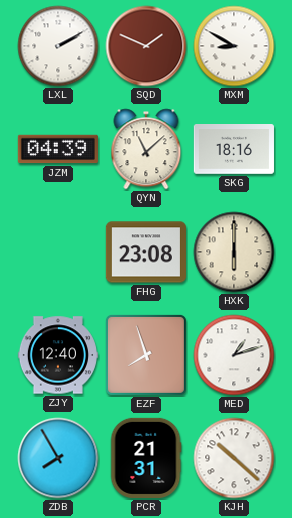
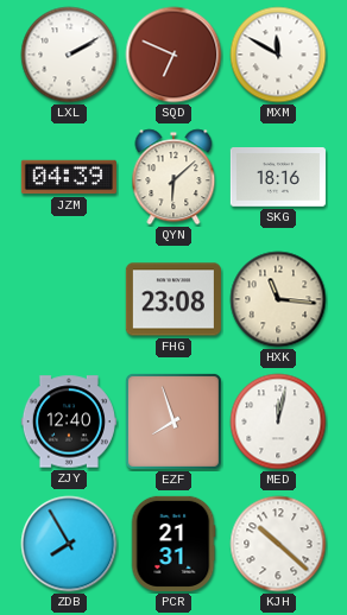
SQD: 1:49 -> 6:49
MXM: 8:50 -> 11:50
QYN: 11:08 -> 6:08
HXK: 6:00 -> 11:16
MED: 1:12 -> 12:02
